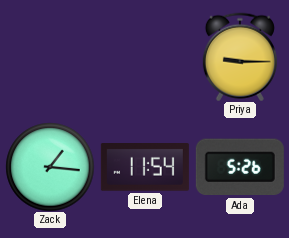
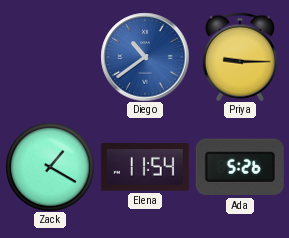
Diego: none -> 10:39
Zack: 1:16 -> 1:20
